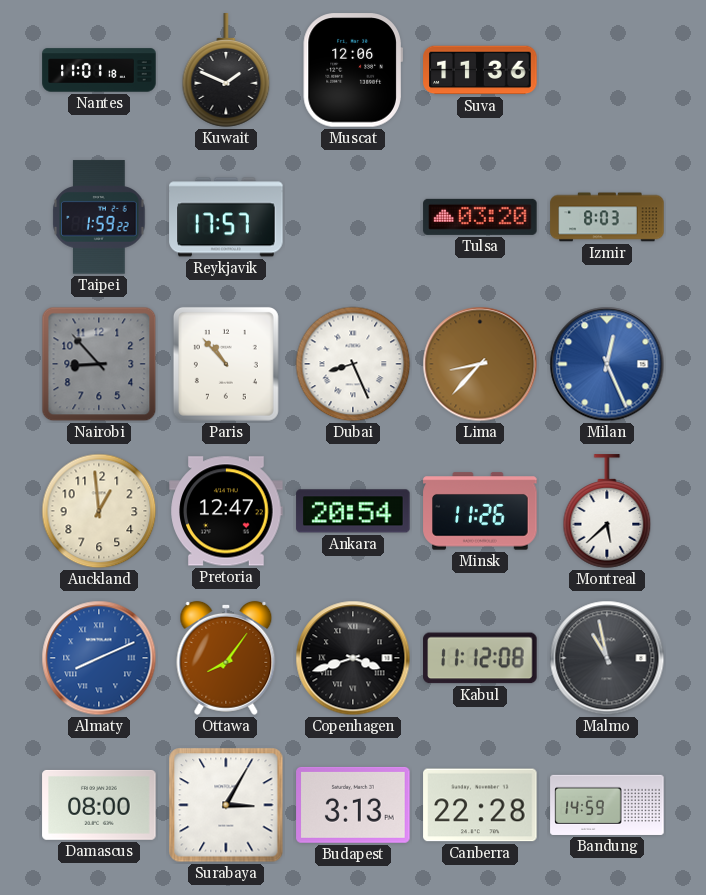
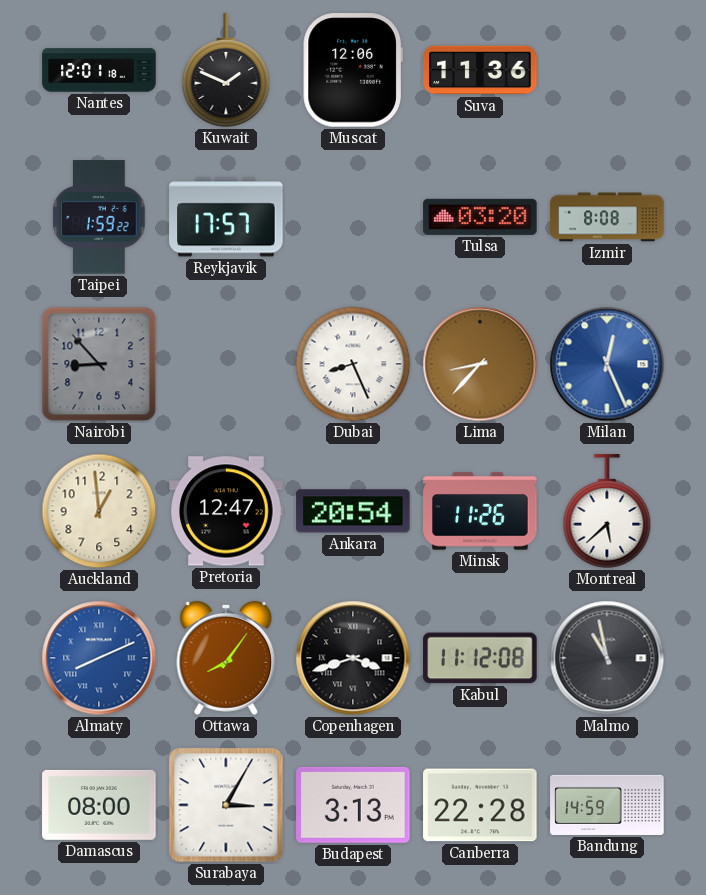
Nantes: 11:01 -> 12:01
Izmir: 8:03 -> 8:08
Paris: 10:53 -> none
